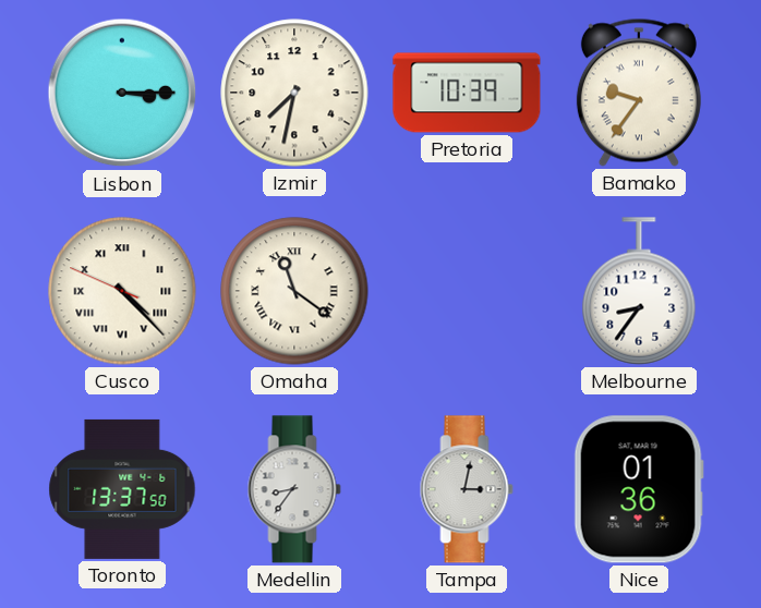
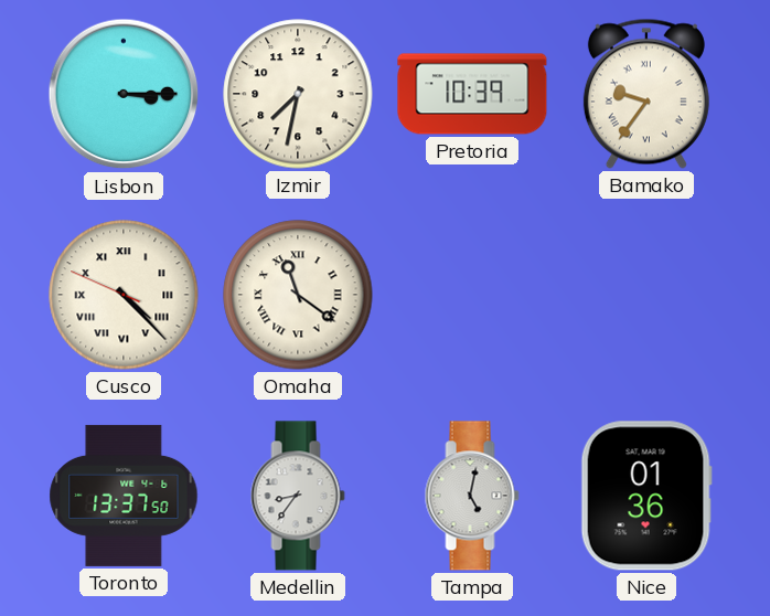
Melbourne: 8:36 -> none
Tampa: 3:02 -> 5:02
